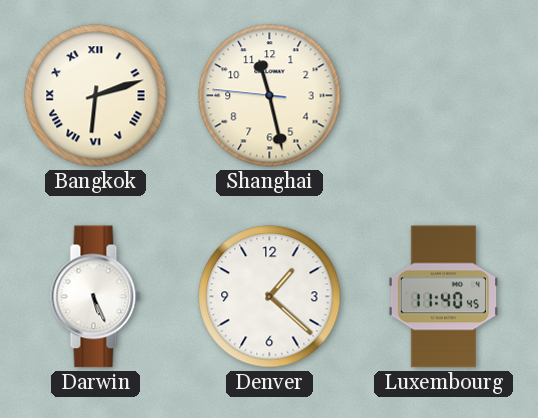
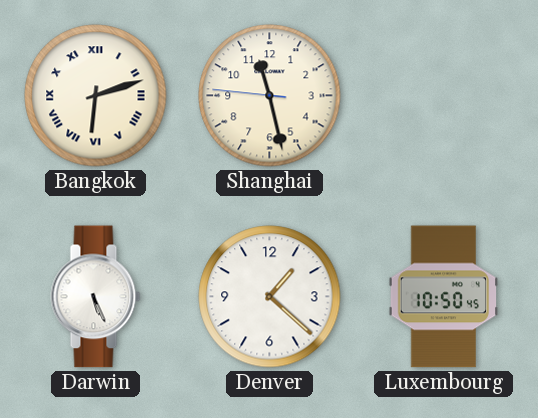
Luxembourg: 11:40 -> 10:50
